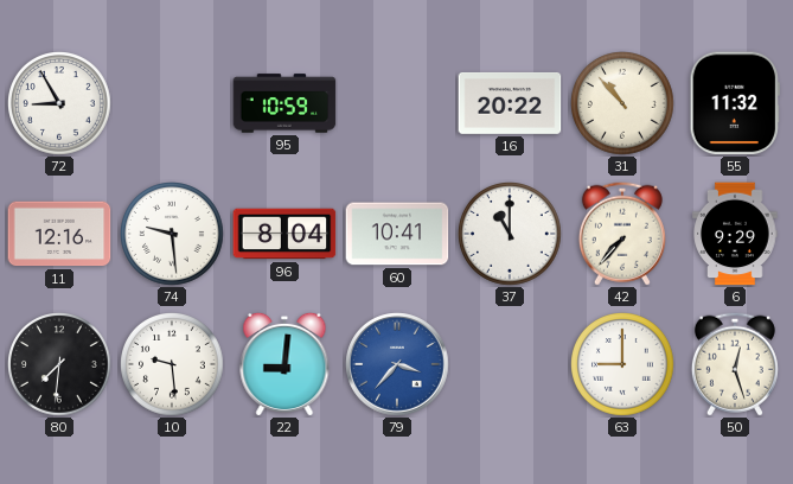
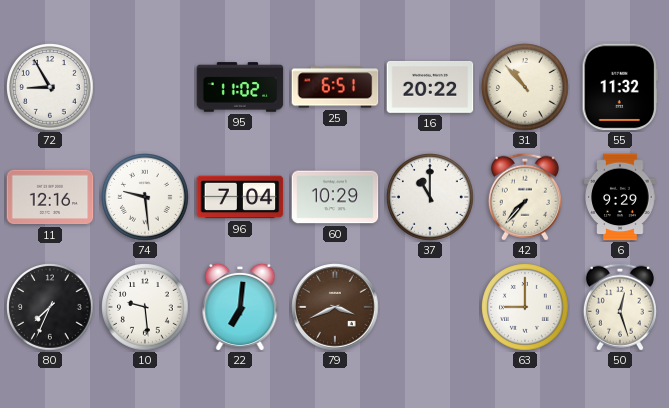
95: 10:59 -> 11:02
25: none -> 6:51
96: 8:04 -> 7:04
60: 10:41 -> 10:29
80: 7:31 -> 7:34
22: 9:01 -> 7:01
79: 3:37 -> 3:41
79 dial: blue -> brown
